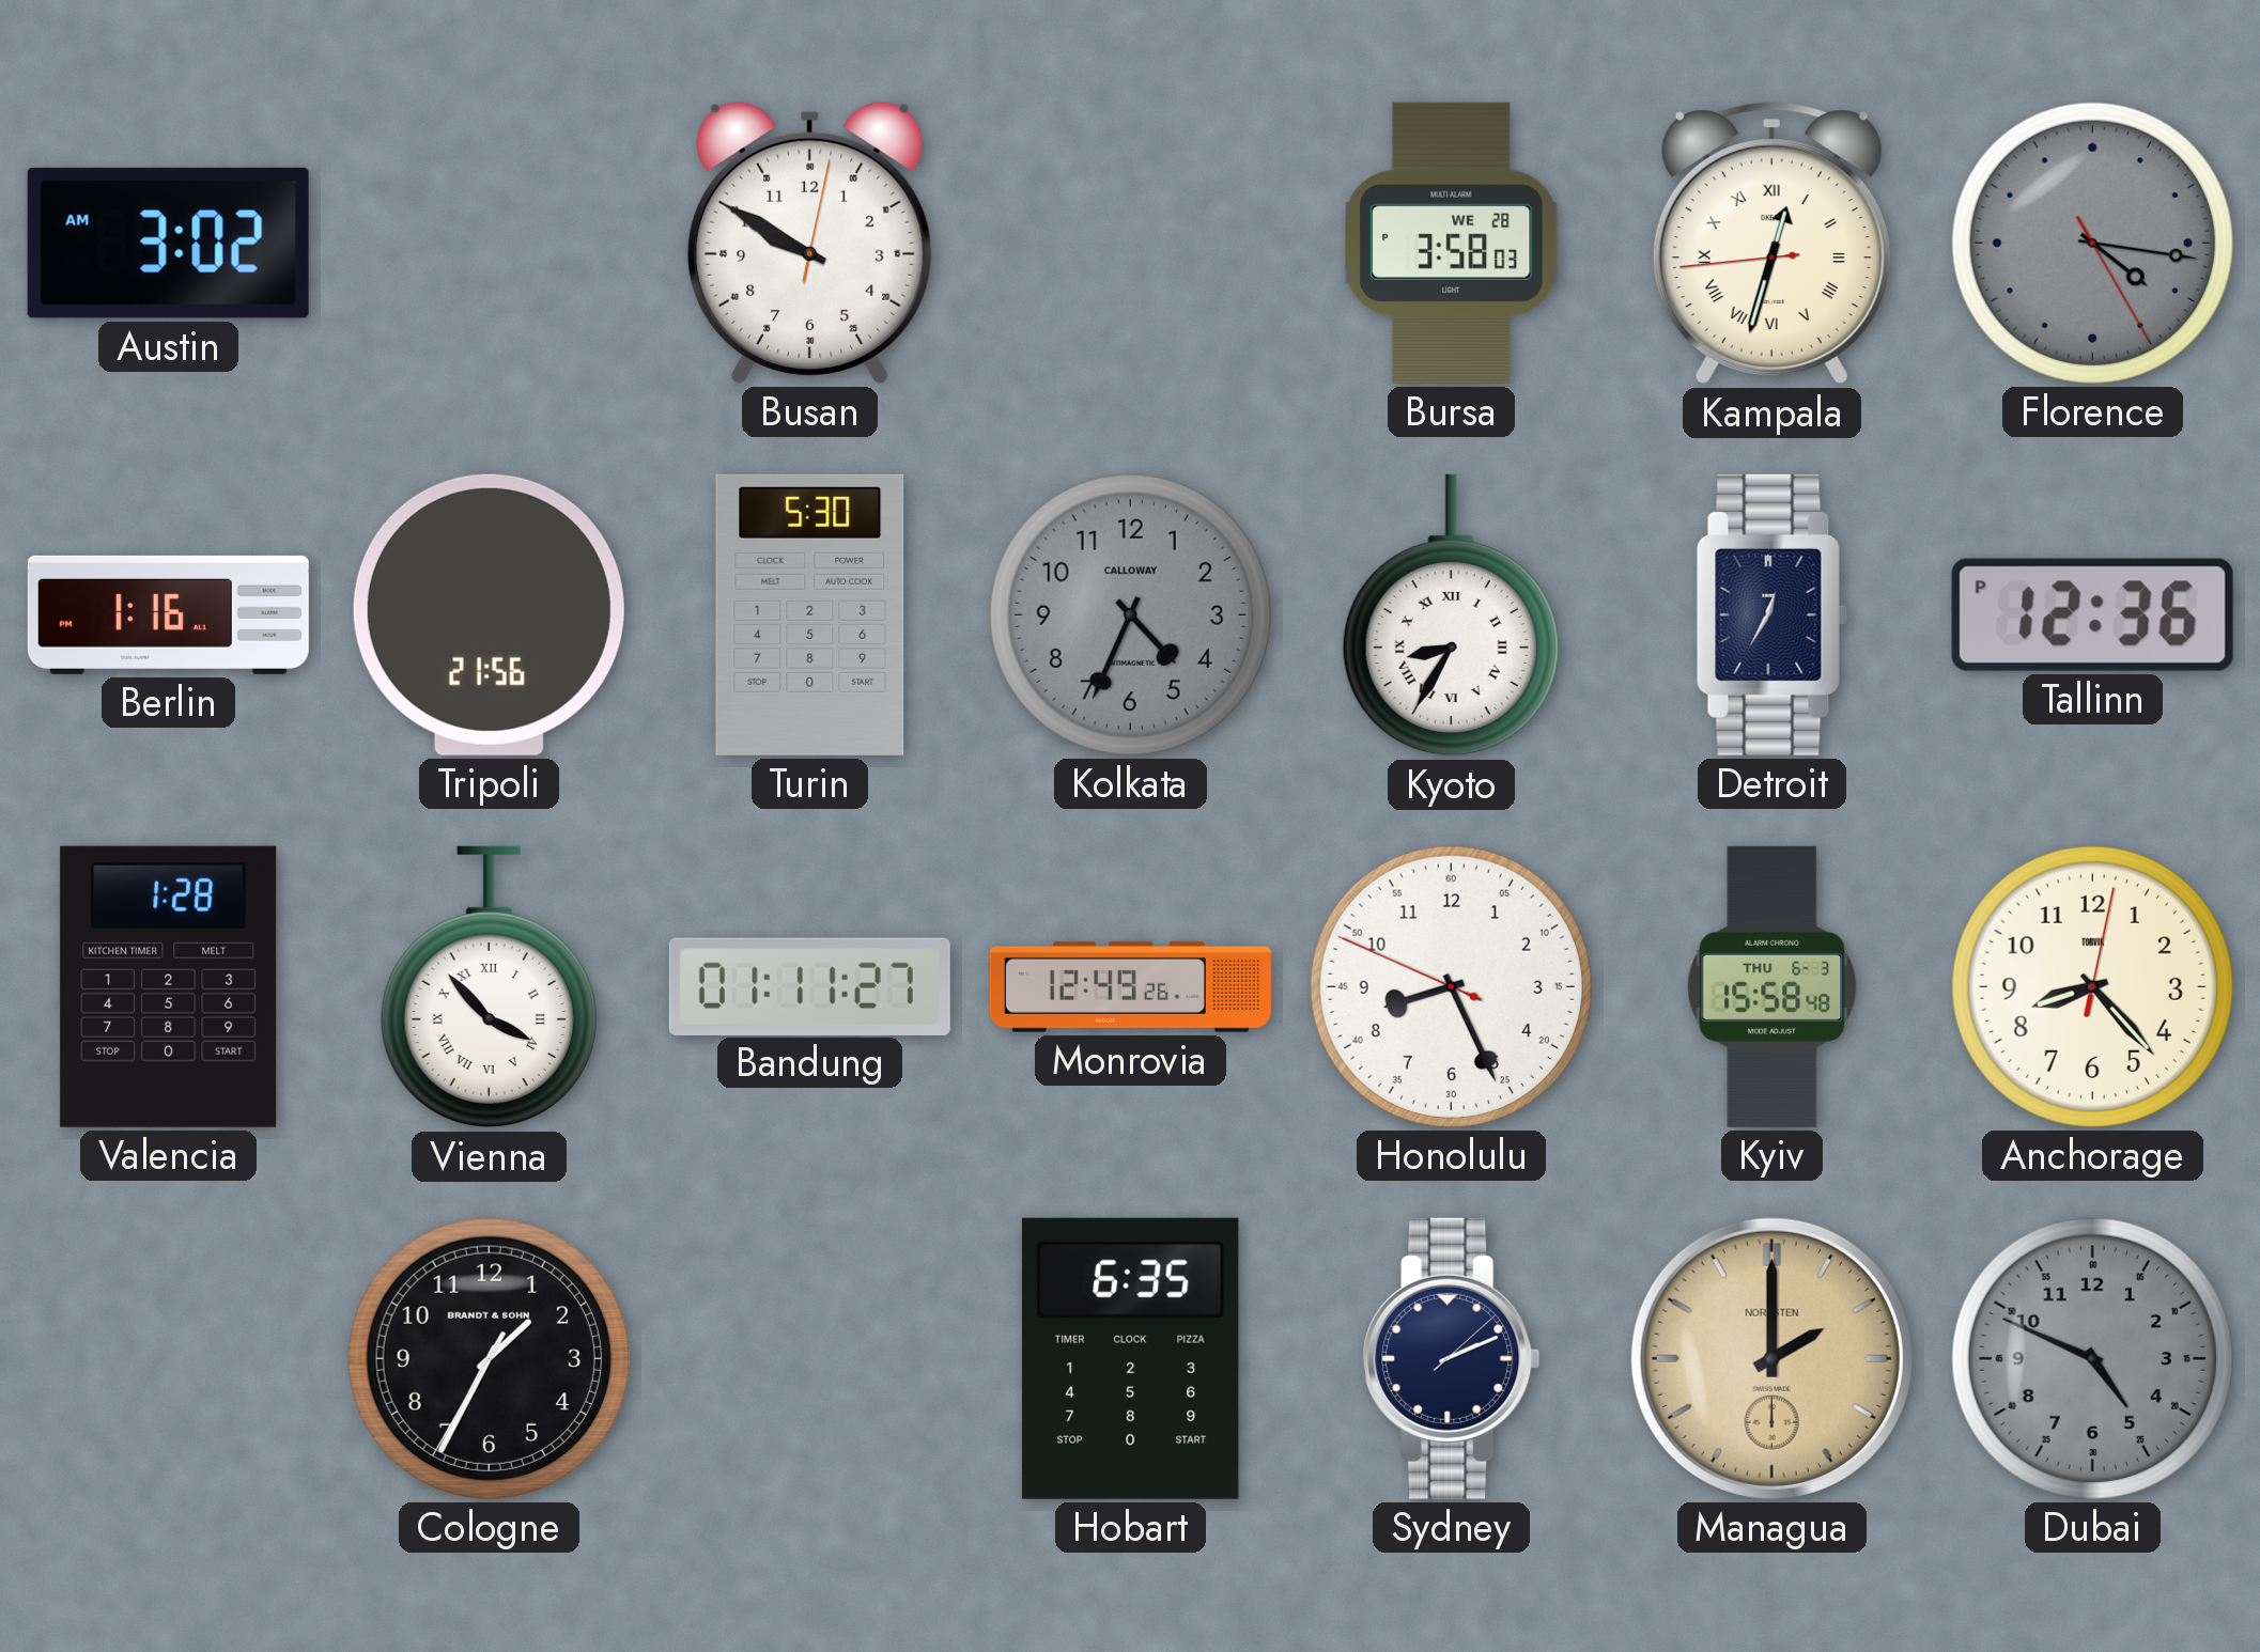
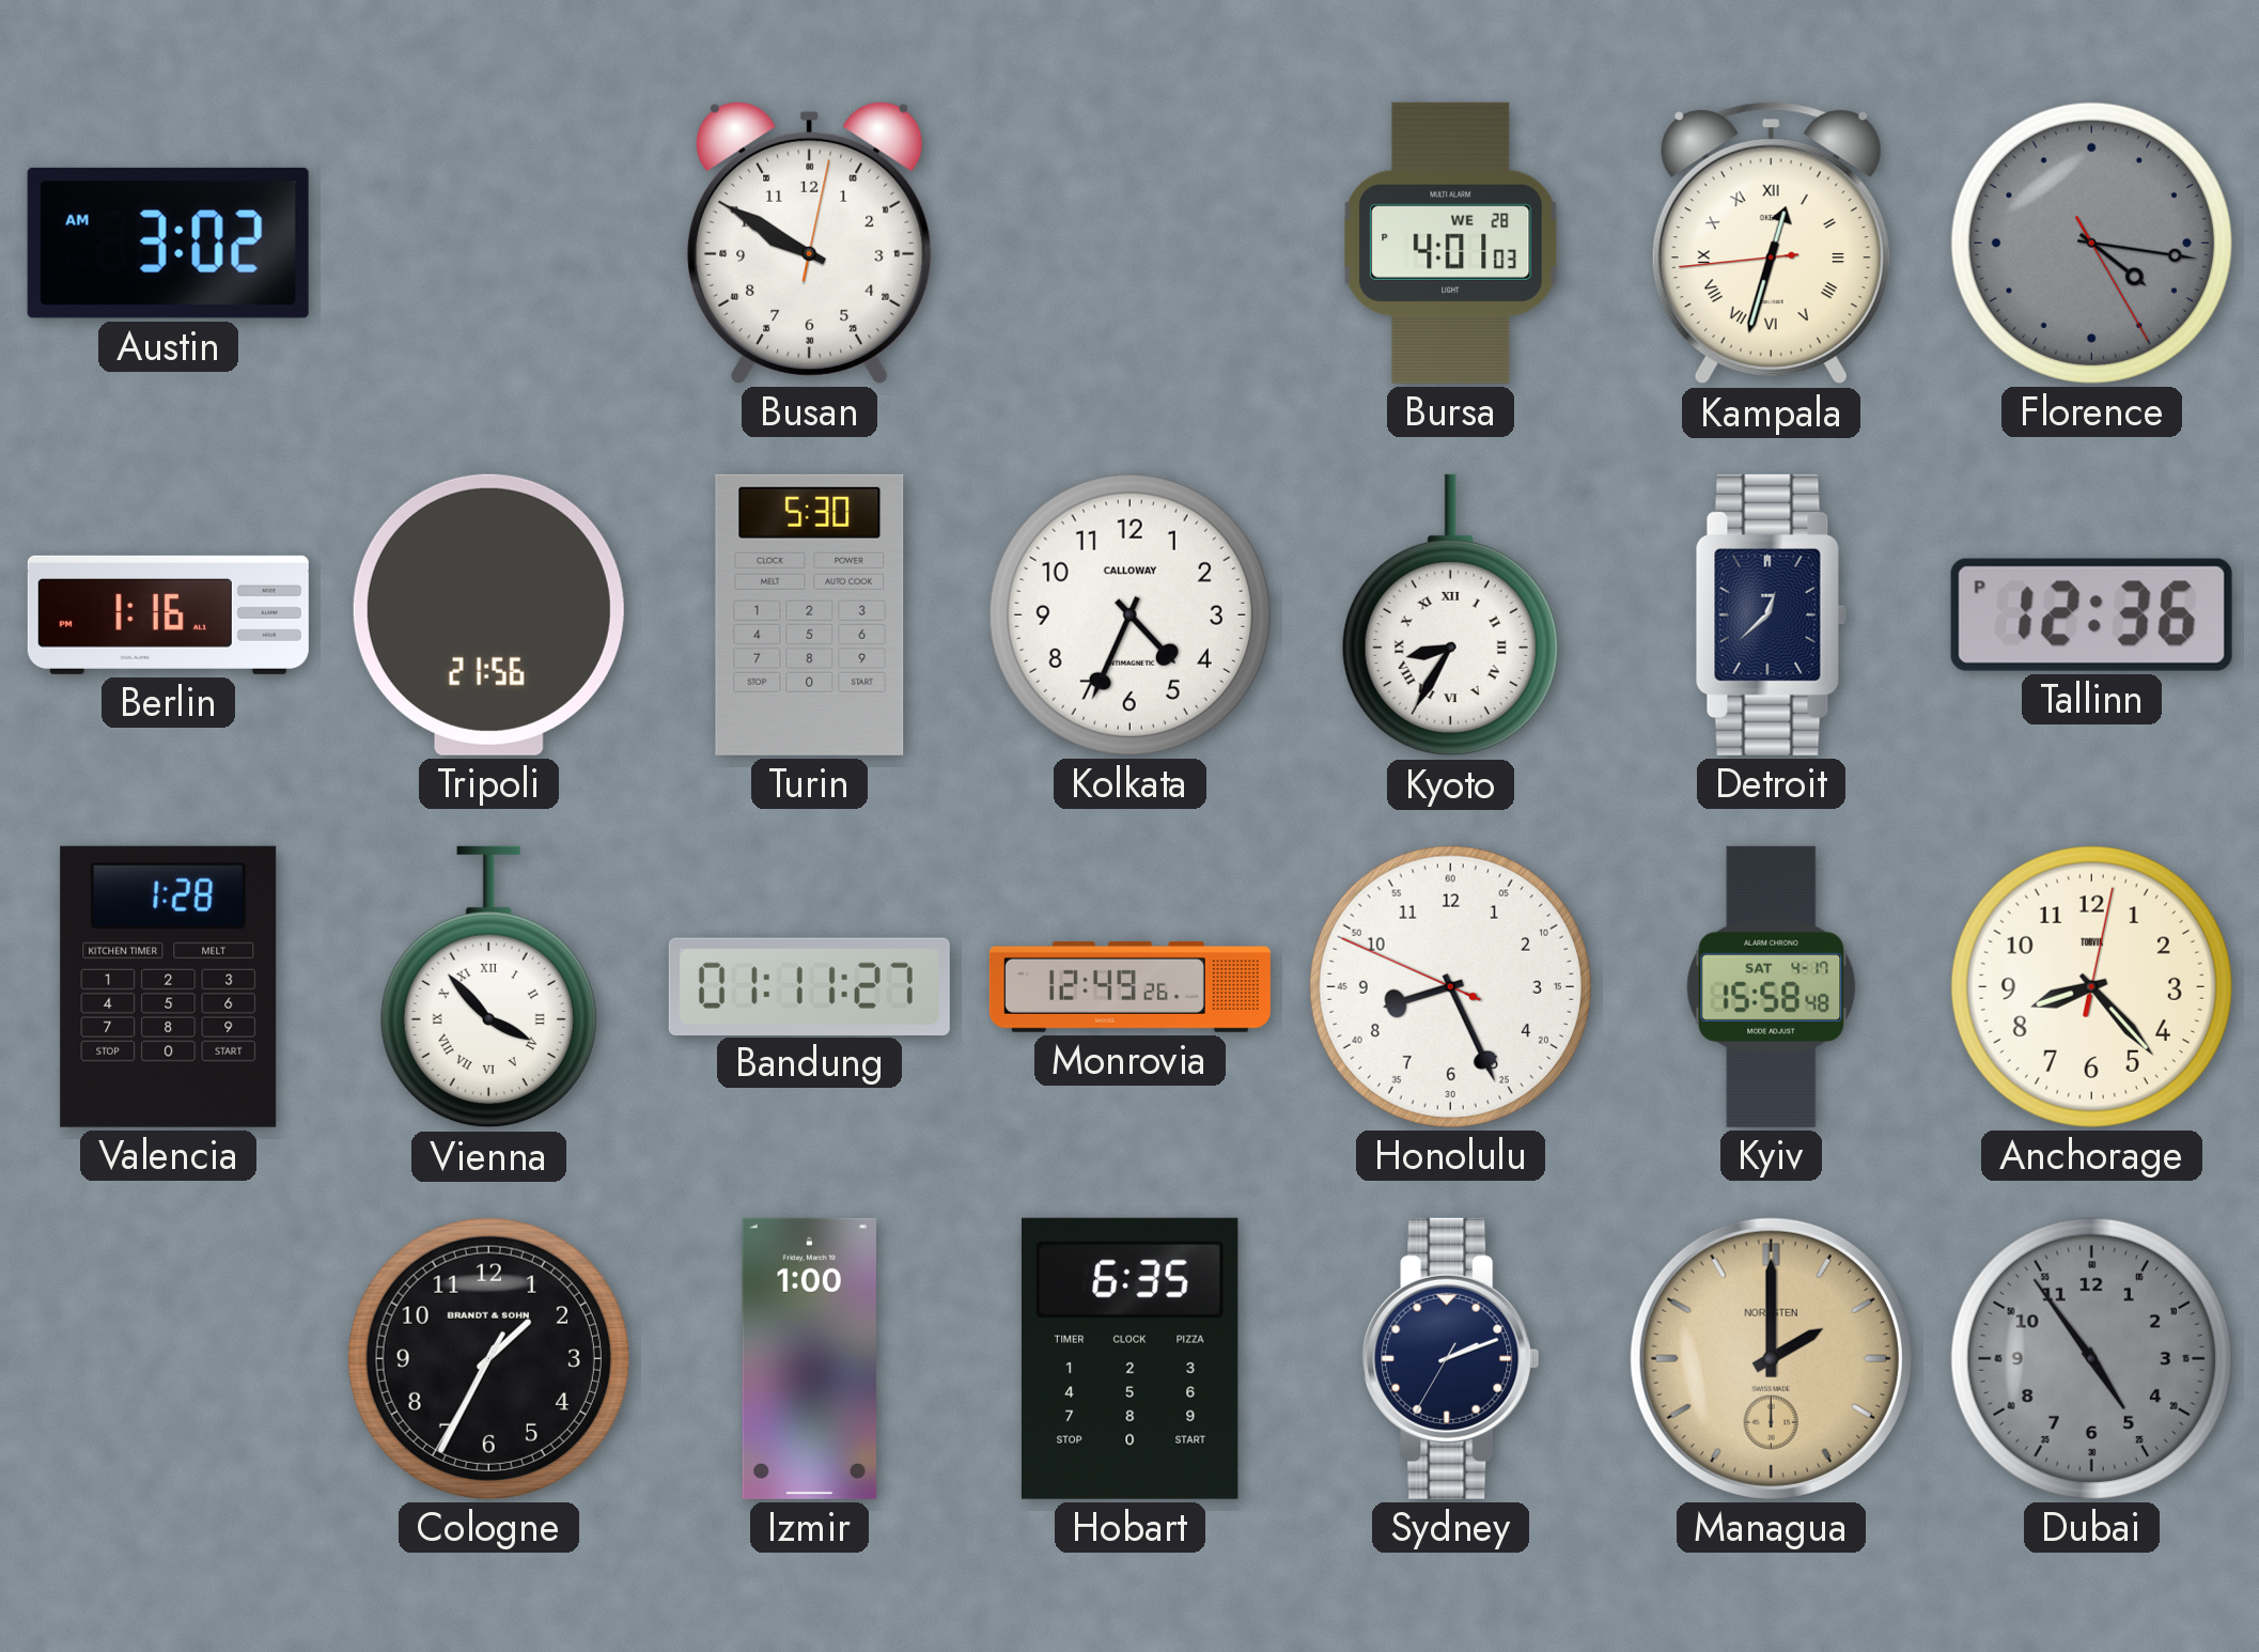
Bursa: 3:58 -> 4:01
Kolkata dial: grey -> white
Detroit: 12:35 -> 12:38
Kyiv date: THU 6-3 -> SAT 4-17
Izmir: none -> 1:00
Sydney: 2:11:08 -> 2:11:35
Dubai: 4:49 -> 4:54
